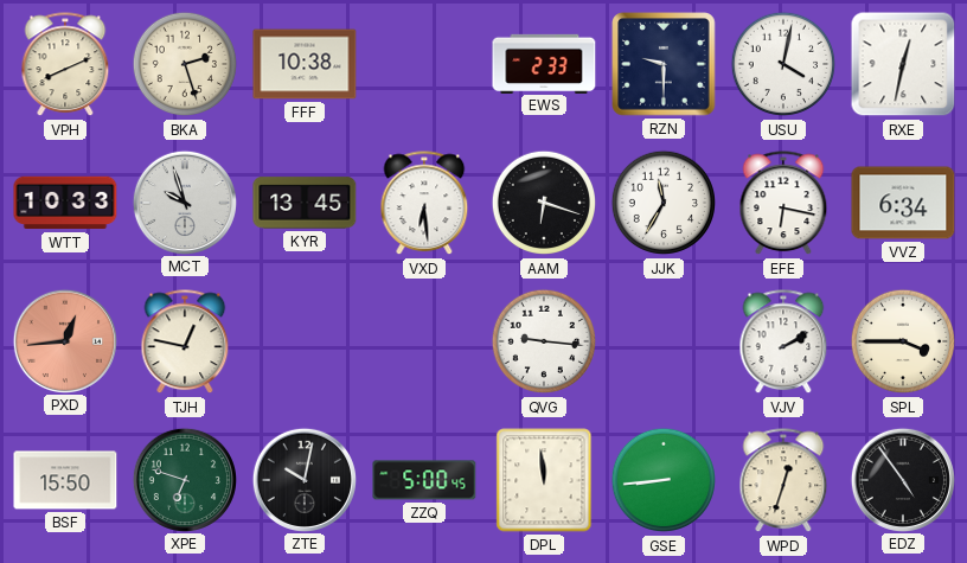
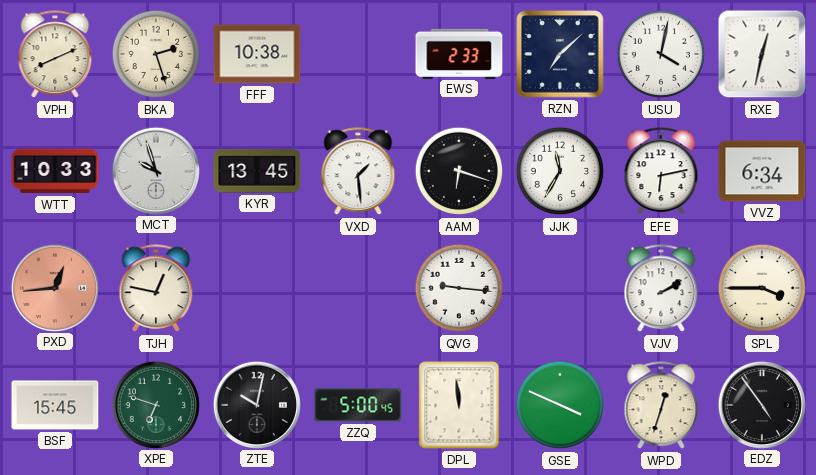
RZN: 9:30 -> 7:08
VXD: 6:29 -> 1:29
EFE: 6:17 -> 6:13
BSF: 15:50 -> 15:45
GSE: 8:44 -> 3:49
